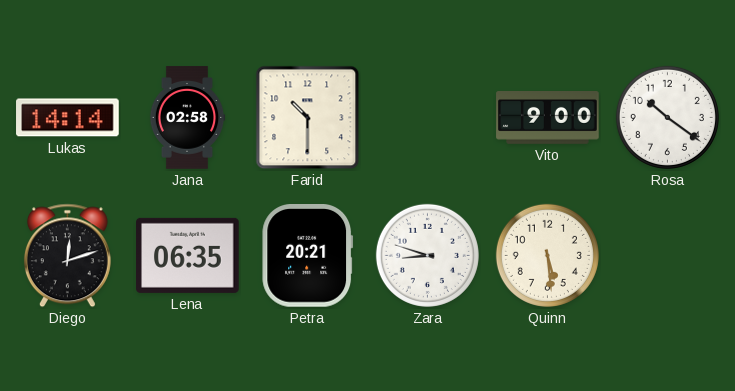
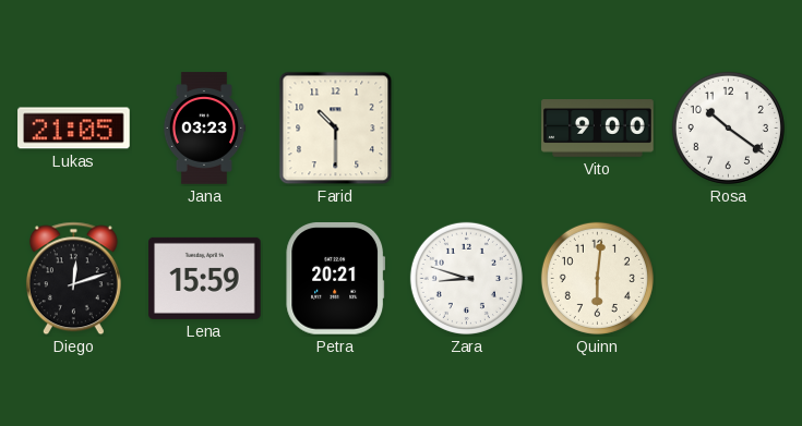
Lukas: 14:14 -> 21:05
Jana: 02:58 -> 03:23
Lena: 06:35 -> 15:59
Quinn: 5:29 -> 6:01
